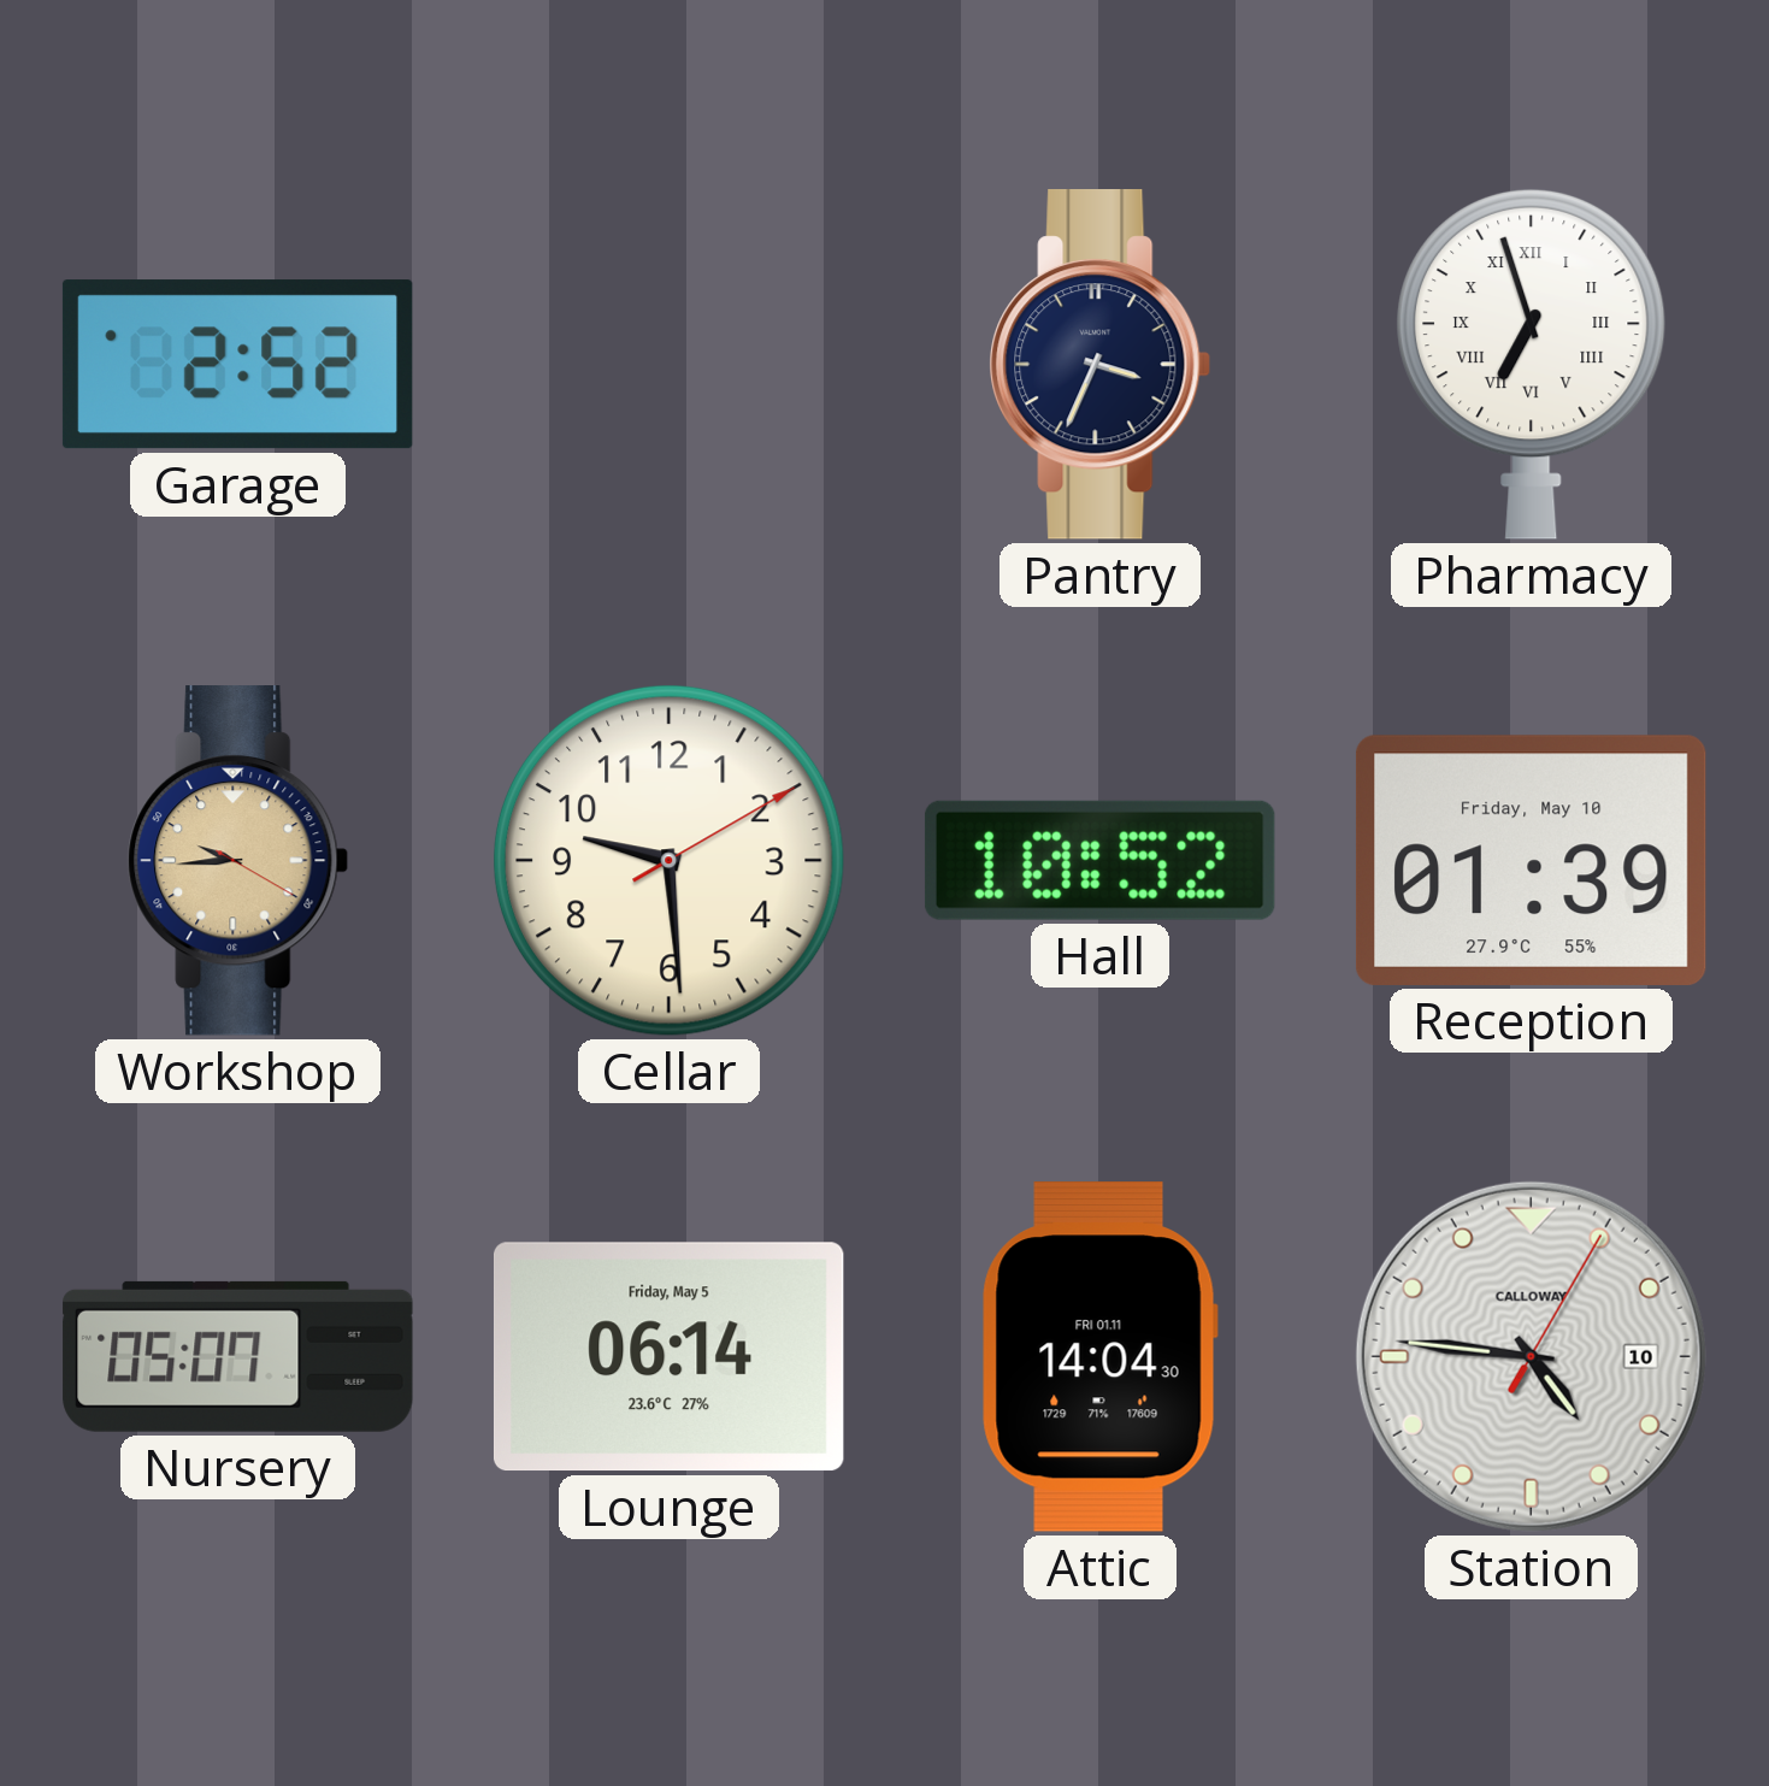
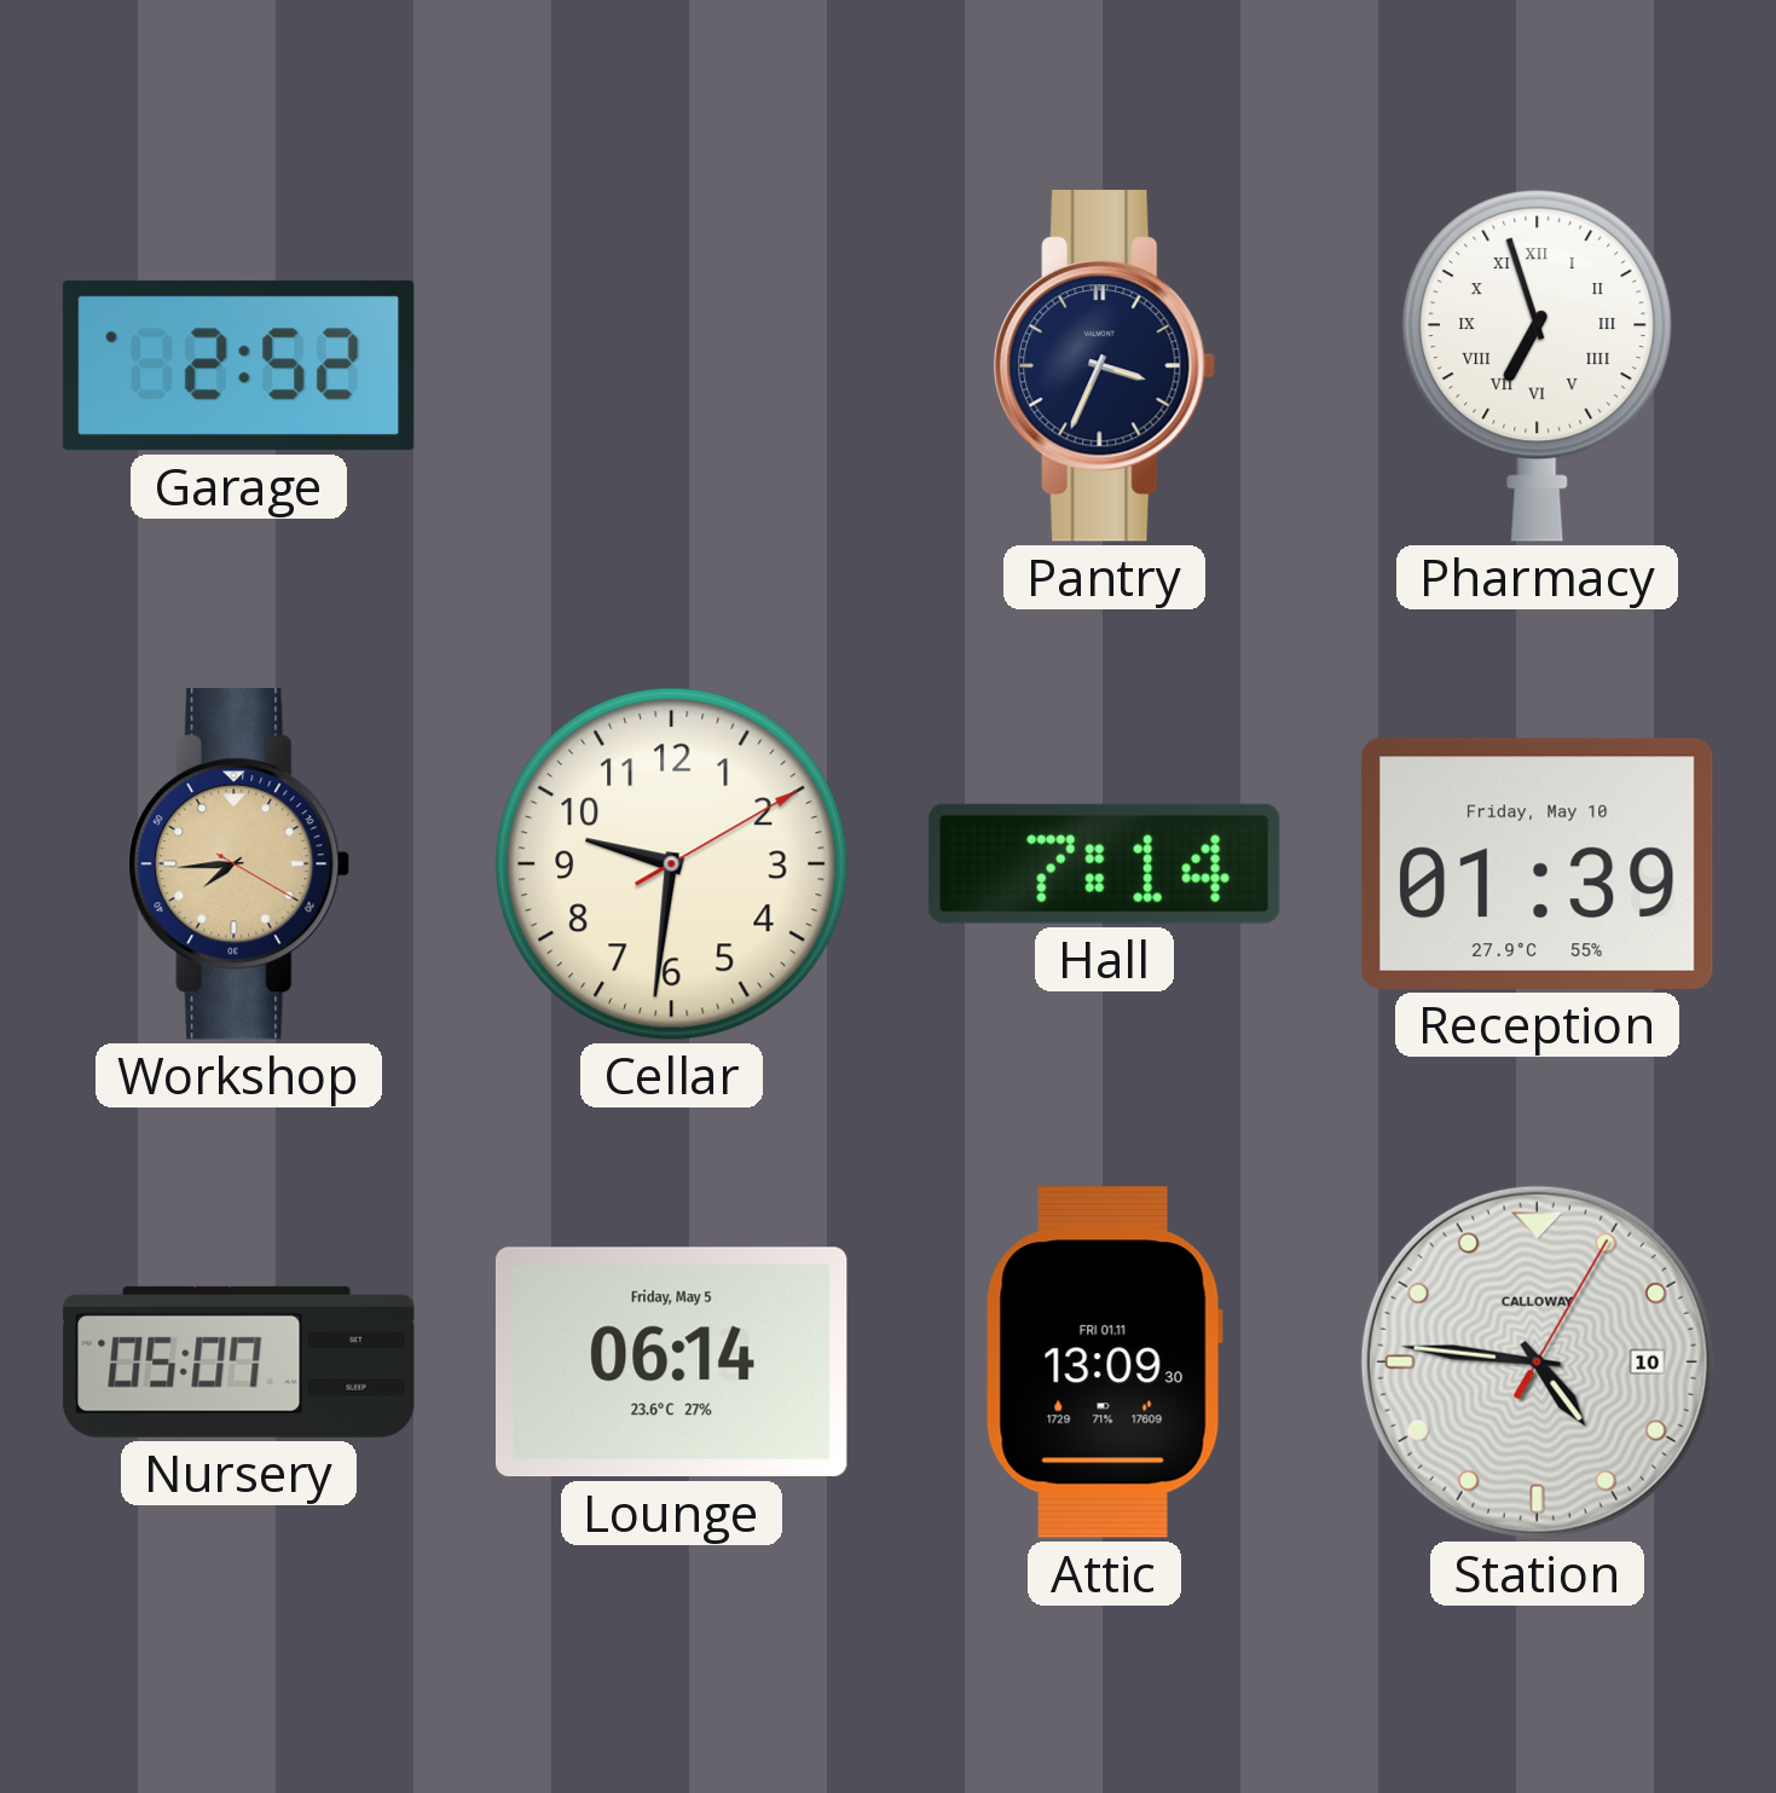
Workshop: 9:44 -> 7:44
Cellar: 9:29 -> 9:31
Hall: 10:52 -> 7:14
Attic: 14:04 -> 13:09
